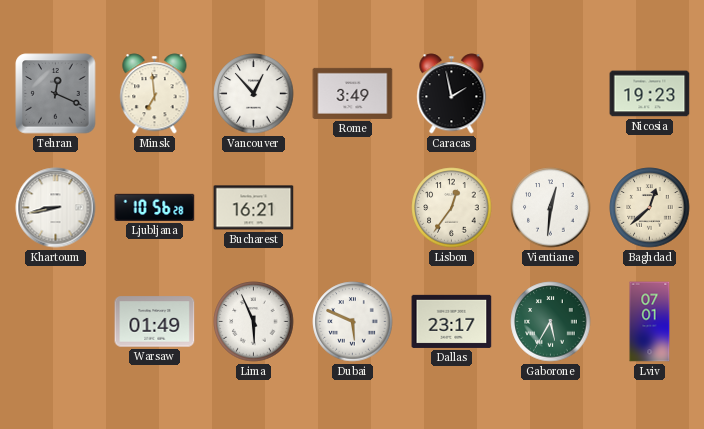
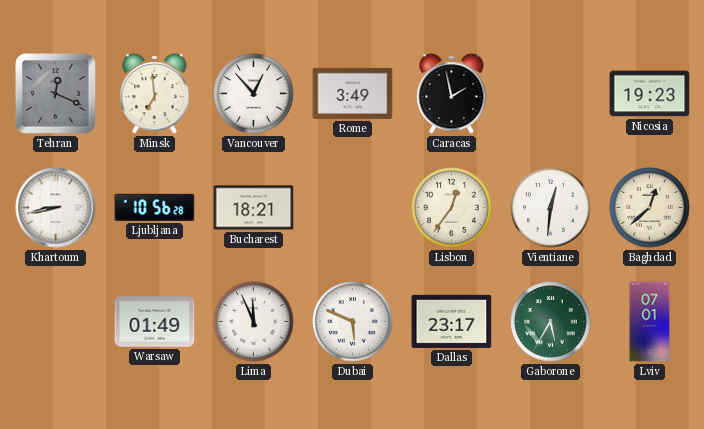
Bucharest: 16:21 -> 18:21
Lima: 5:56 -> 11:56
